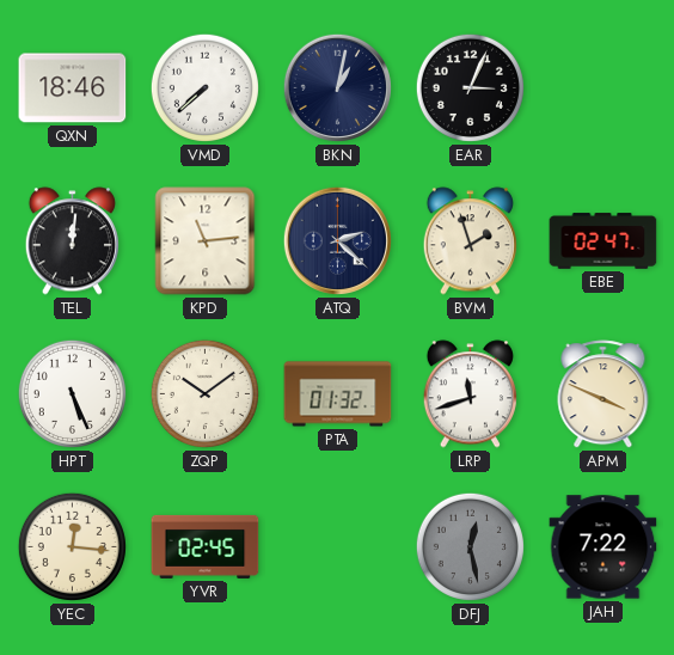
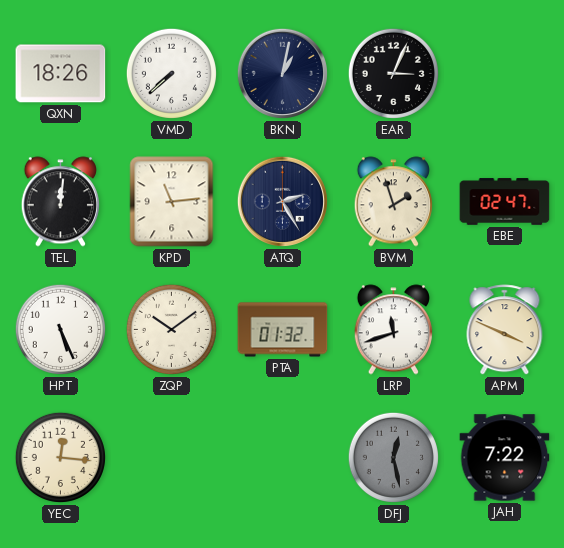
QXN: 18:46 -> 18:26
ATQ: 2:22 -> 2:25
YVR: 02:45 -> none
